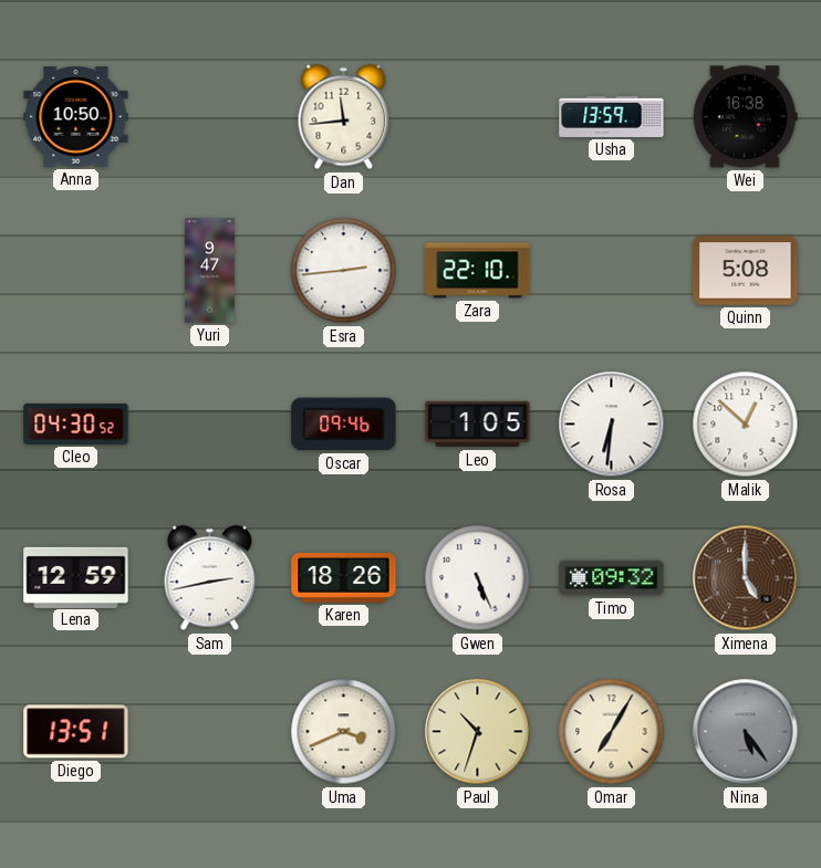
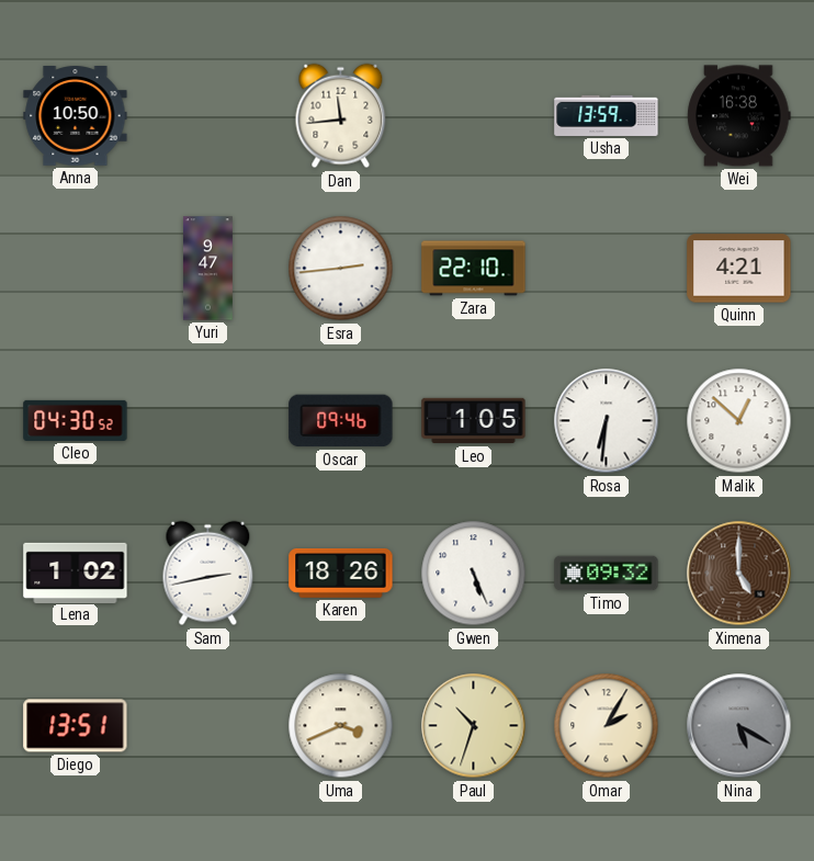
Quinn: 5:08 -> 4:21
Lena: 12:59 -> 1:02
Omar: 7:05 -> 2:05
Nina: 5:24 -> 5:20
